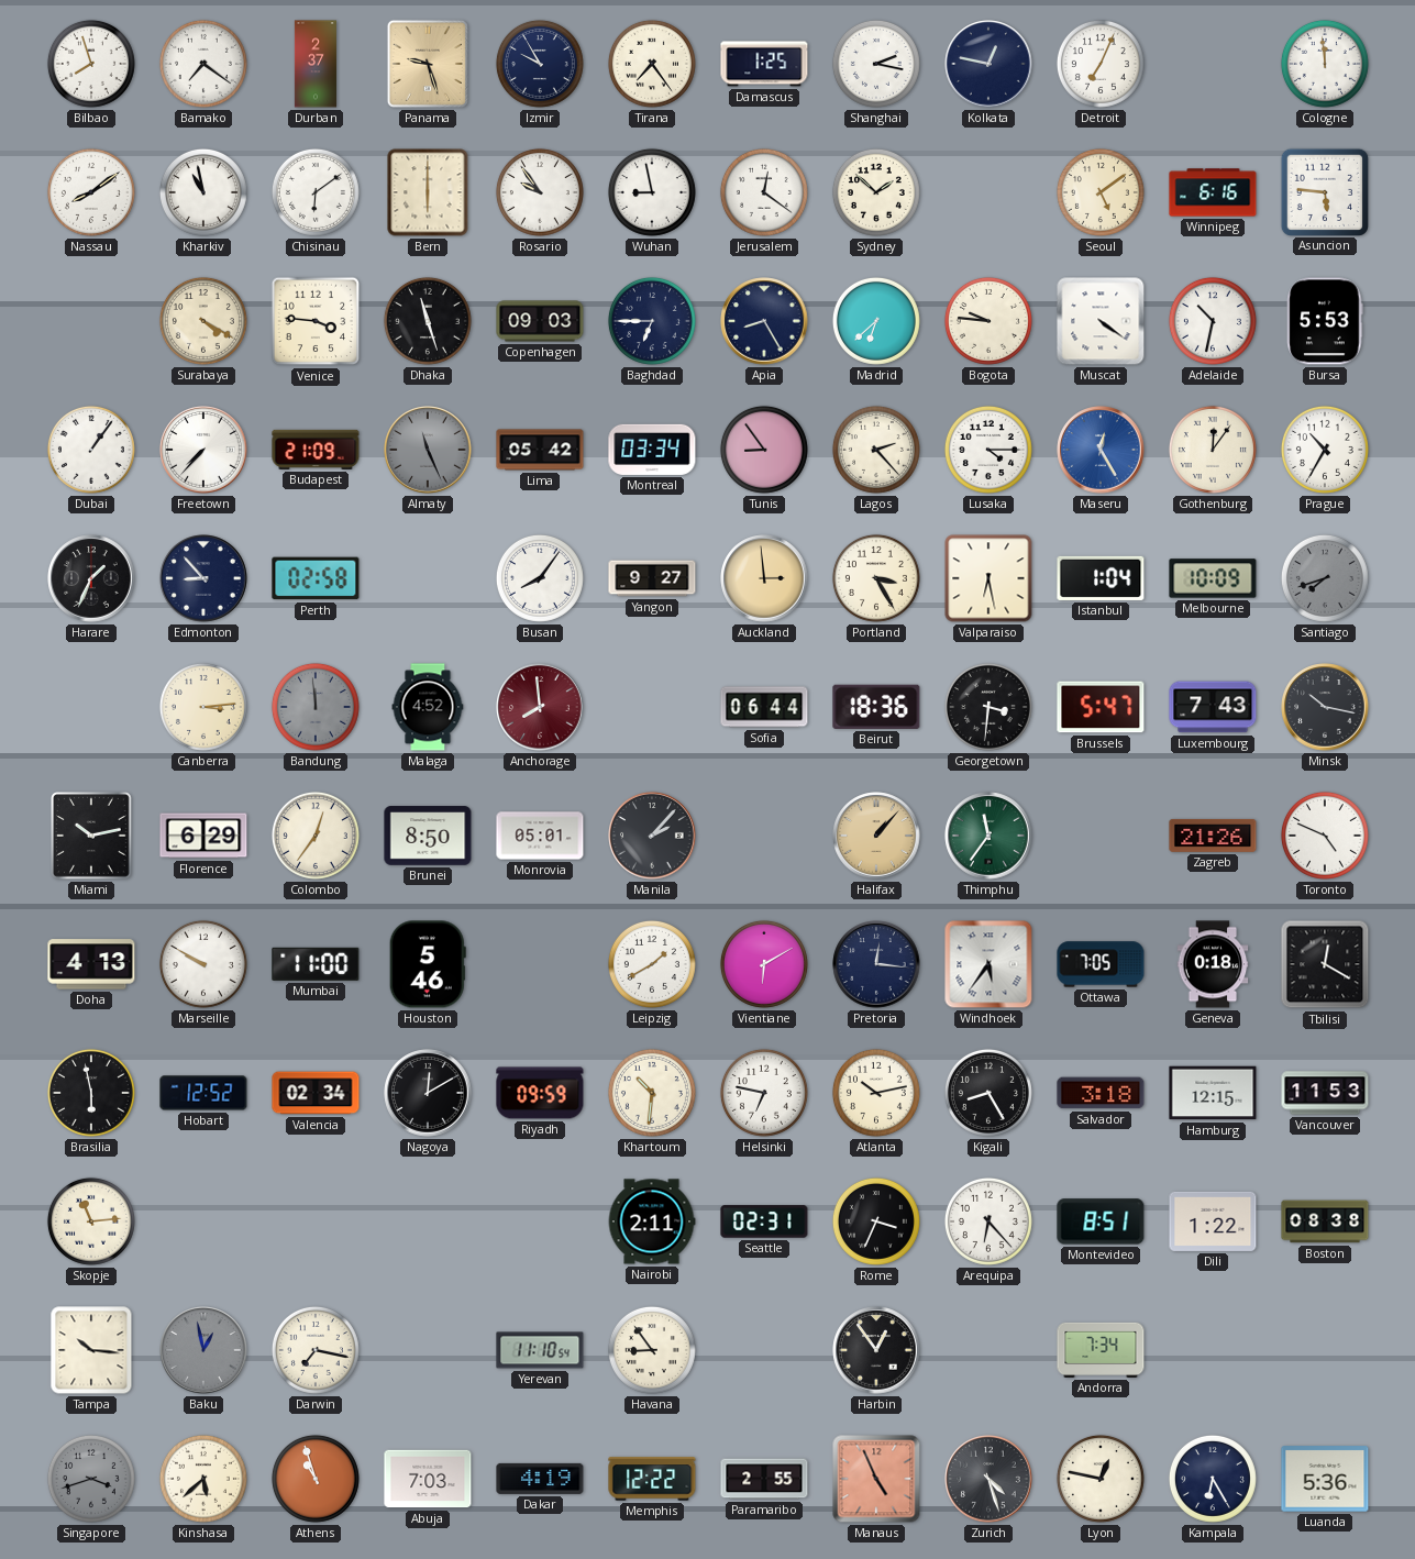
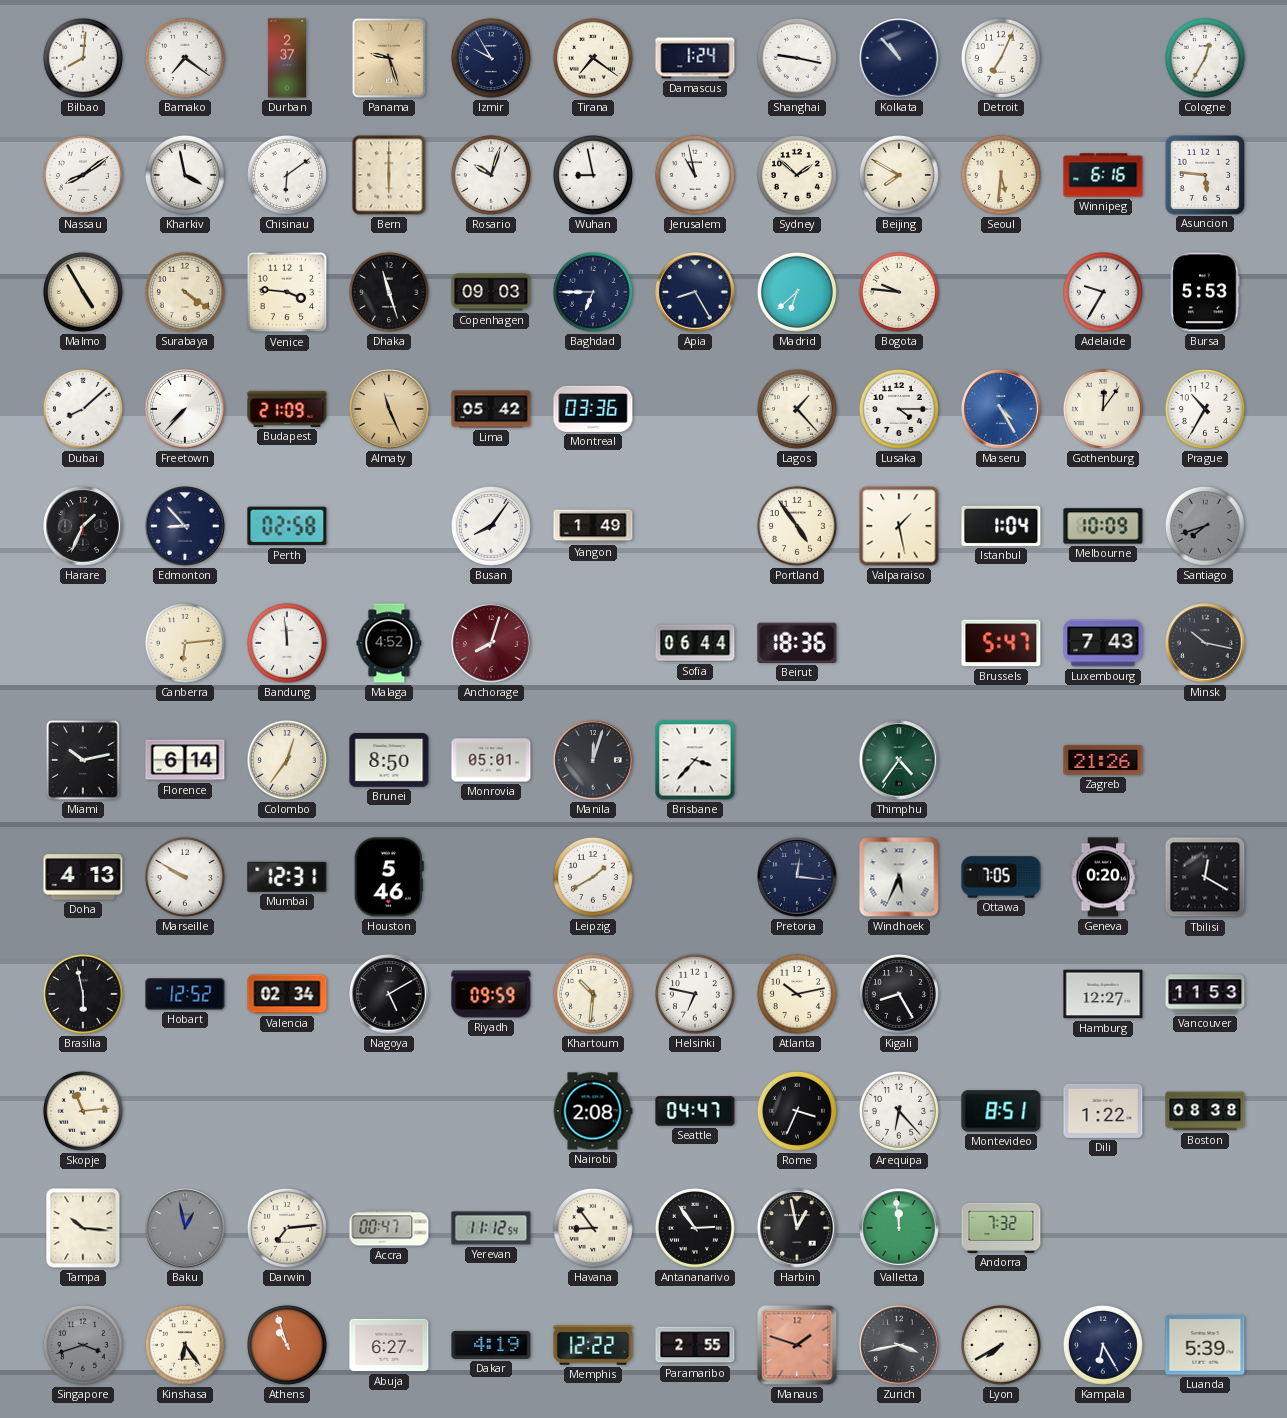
Bilbao: 7:57 -> 8:01
Tirana: 7:24 -> 7:21
Damascus: 1:25 -> 1:24
Shanghai: 2:17 -> 9:17
Kolkata: 12:47 -> 10:53
Cologne: 11:59 -> 12:35
Kharkiv: 10:58 -> 3:58
Rosario: 9:54 -> 10:03
Jerusalem: 12:21 -> 10:58
Beijing: none -> 7:50
Seoul: 5:09 -> 5:31
Malmo: none -> 4:55
Surabaya: 4:20 -> 4:21
Muscat: 4:21 -> none
Adelaide: 10:32 -> 9:35
Dubai: 1:06 -> 8:08
Almaty dial: grey -> champagne
Montreal: 03:34 -> 03:36
Tunis: 8:54 -> none
Lagos: 2:23 -> 1:23
Maseru: 12:25 -> 4:25
Yangon: 9:27 -> 1:49
Auckland: 2:59 -> none
Portland: 3:25 -> 4:54
Valparaiso: 6:28 -> 1:28
Canberra: 3:14 -> 6:14
Bandung dial: grey -> white
Anchorage: 7:59 -> 8:03
Georgetown: 3:31 -> none
Florence: 6:29 -> 6:14
Manila: 2:07 -> 12:03
Brisbane: none -> 3:37
Halifax: 1:07 -> none
Thimphu: 11:36 -> 4:36
Toronto: 4:49 -> none
Mumbai: 11:00 -> 12:31
Vientiane: 6:10 -> none
Windhoek: 5:36 -> 5:34
Geneva: 0:18 -> 0:20
Nagoya: 12:10 -> 5:10
Salvador: 3:18 -> none
Hamburg: 12:15 -> 12:27
Nairobi: 2:11 -> 2:08
Seattle: 02:31 -> 04:47
Darwin: 7:17 -> 7:14
Accra: none -> 00:47
Yerevan: 11:10 -> 11:12
Antananarivo: none -> 2:54
Harbin: 12:54 -> 12:58
Valletta: none -> 11:59
Andorra: 7:34 -> 7:32
Kinshasa: 5:38 -> 6:24
Abuja: 7:03 -> 6:27
Manaus: 4:56 -> 1:48
Zurich: 4:27 -> 3:43
Lyon: 12:47 -> 7:40
Luanda: 5:36 -> 5:39
